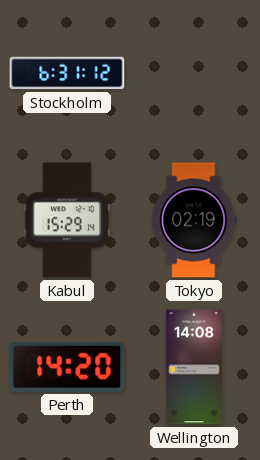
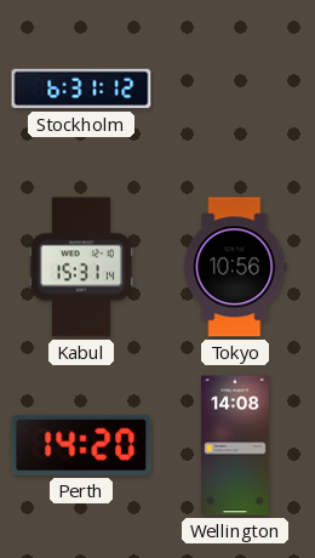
Kabul: 15:29 -> 15:31
Tokyo: 02:19 -> 10:56
